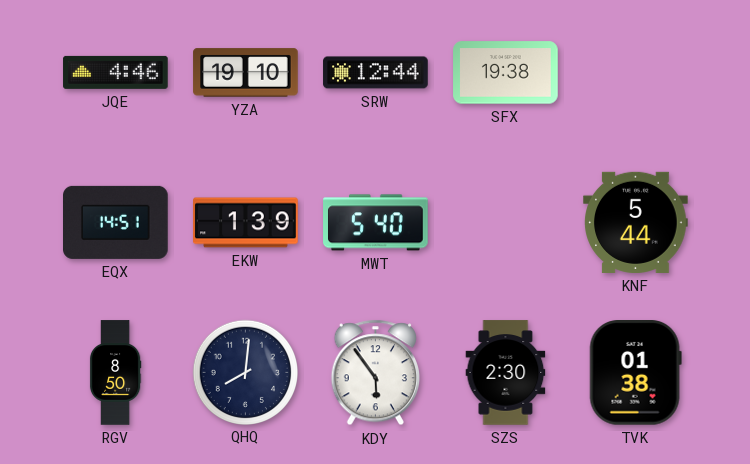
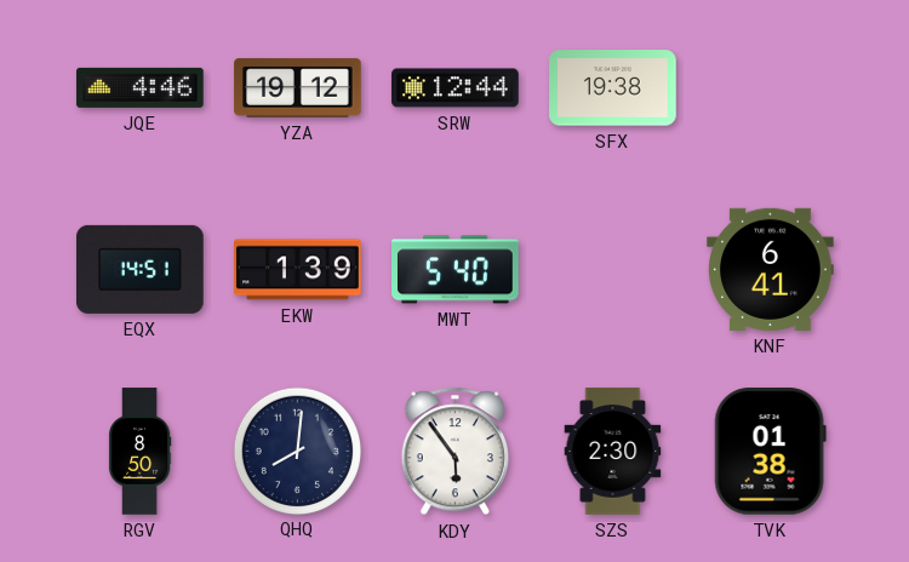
YZA: 19:10 -> 19:12
KNF: 5:44 -> 6:41
